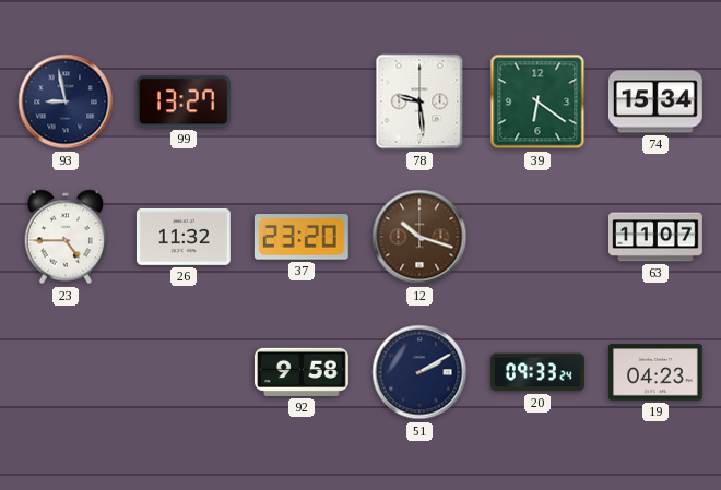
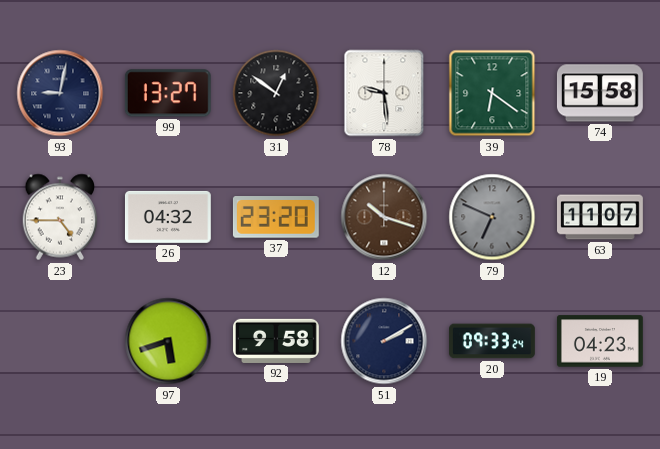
93: 8:58 -> 9:02
31: none -> 12:51
74: 15:34 -> 15:58
26: 11:32 -> 04:32
79: none -> 6:49
97: none -> 5:42
